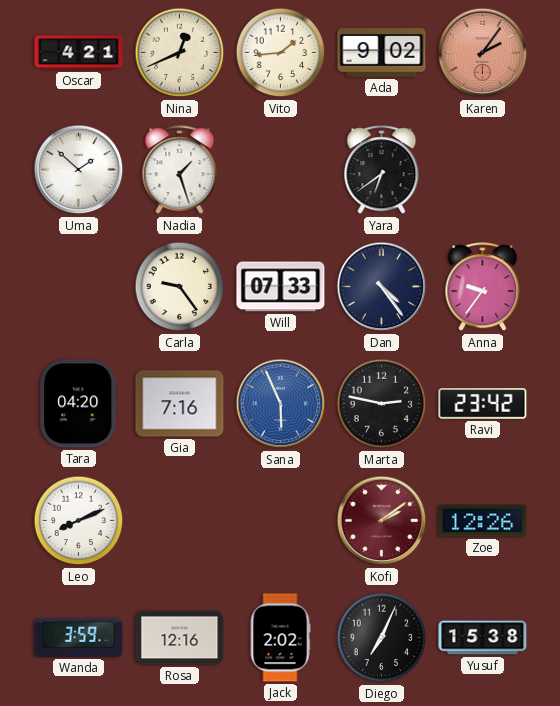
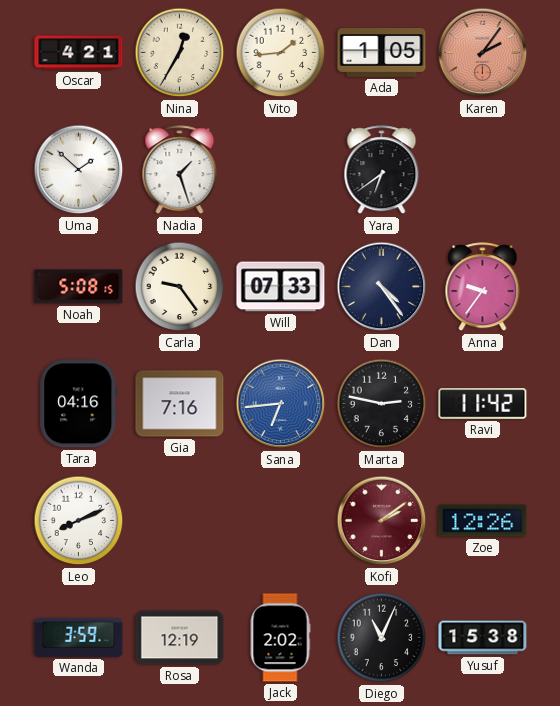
Nina: 12:41 -> 12:35
Ada: 9:02 -> 1:05
Noah: none -> 5:08
Tara: 04:20 -> 04:16
Sana: 5:56 -> 6:44
Ravi: 23:42 -> 11:42
Rosa: 12:16 -> 12:19
Diego: 7:04 -> 11:04
